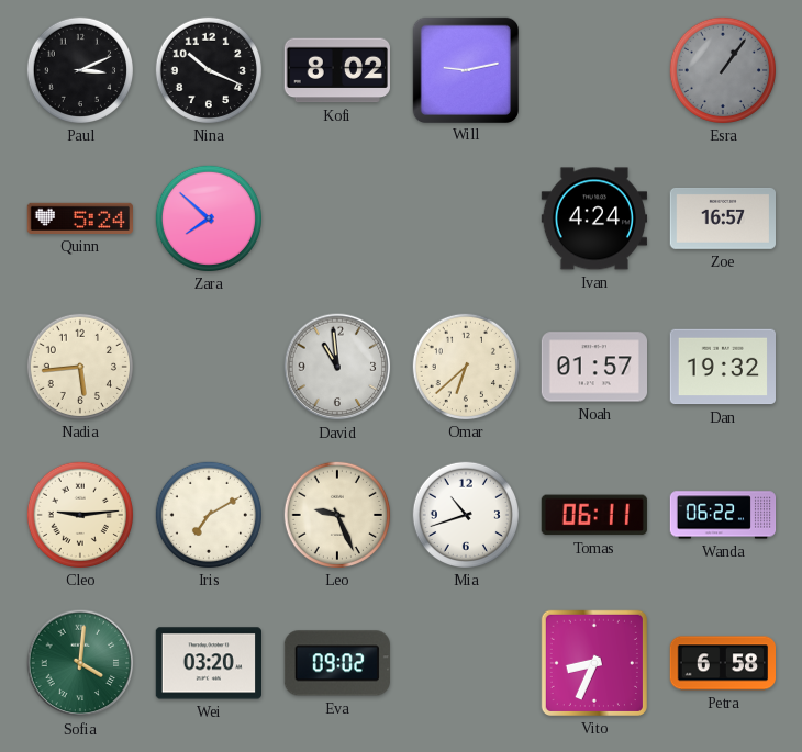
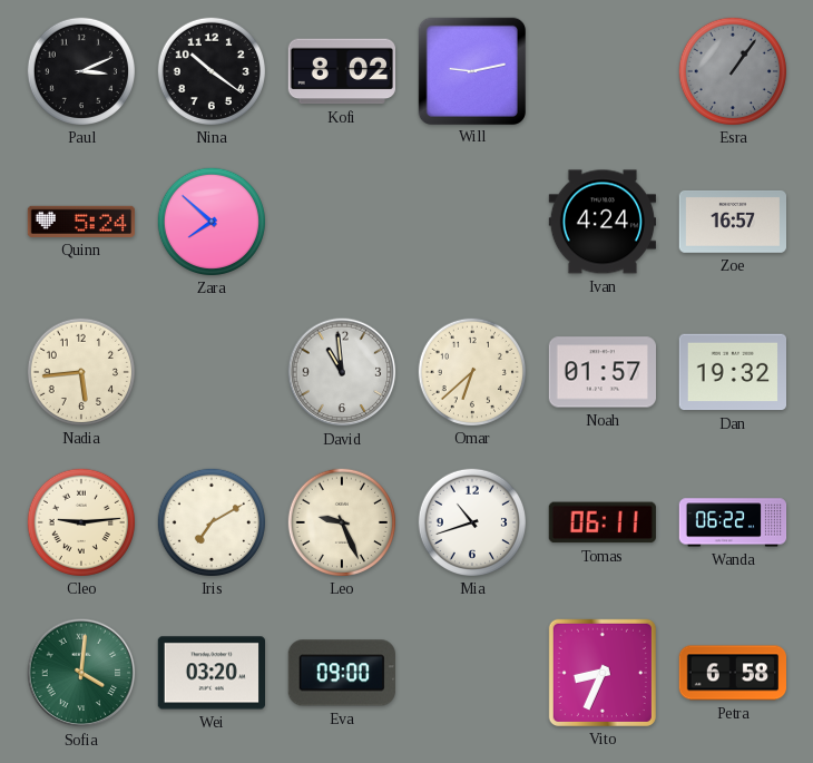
Nina: 10:19 -> 10:21
Eva: 09:02 -> 09:00
